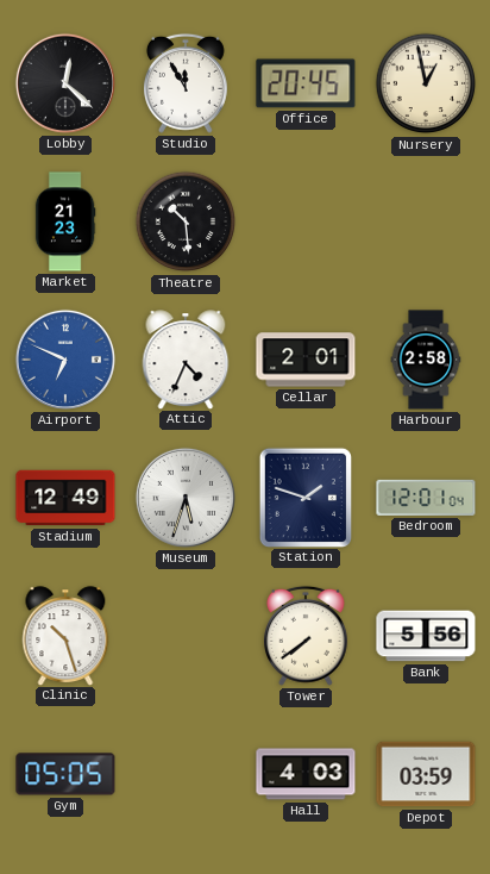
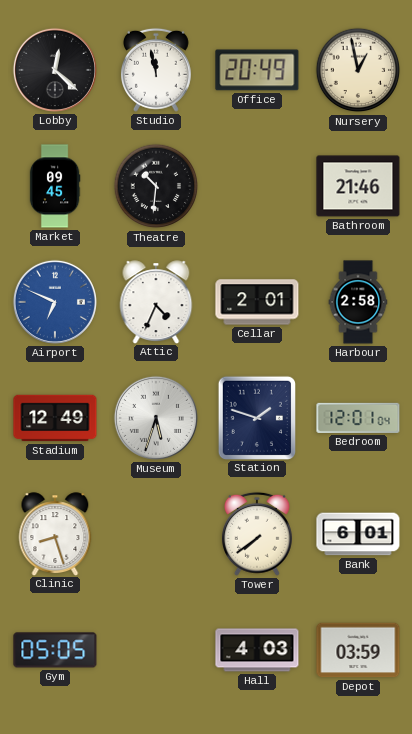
Studio: 11:55 -> 11:58
Office: 20:45 -> 20:49
Market: 21:23 -> 09:45
Theatre: 10:29 -> 10:31
Bathroom: none -> 21:46
Clinic: 10:27 -> 8:27
Bank: 5:56 -> 6:01
